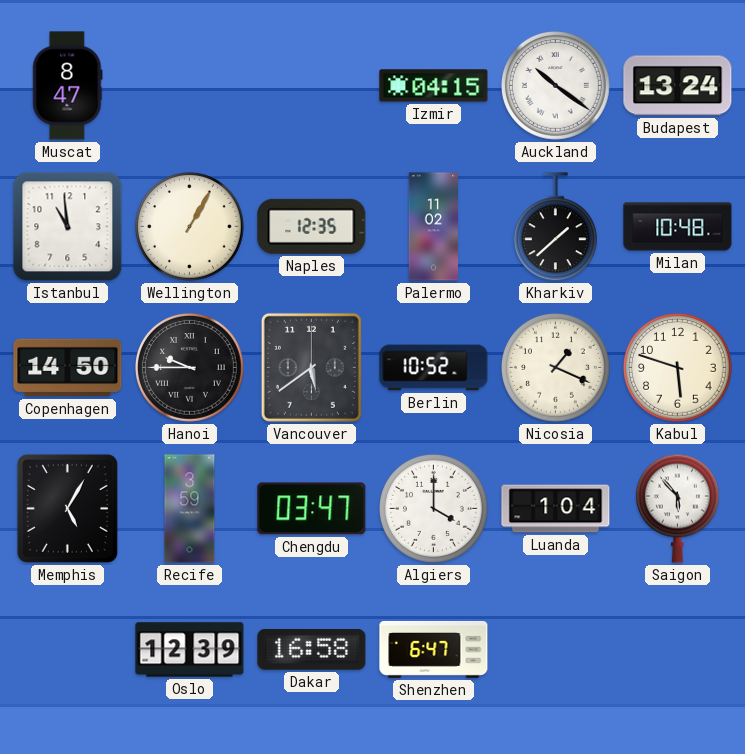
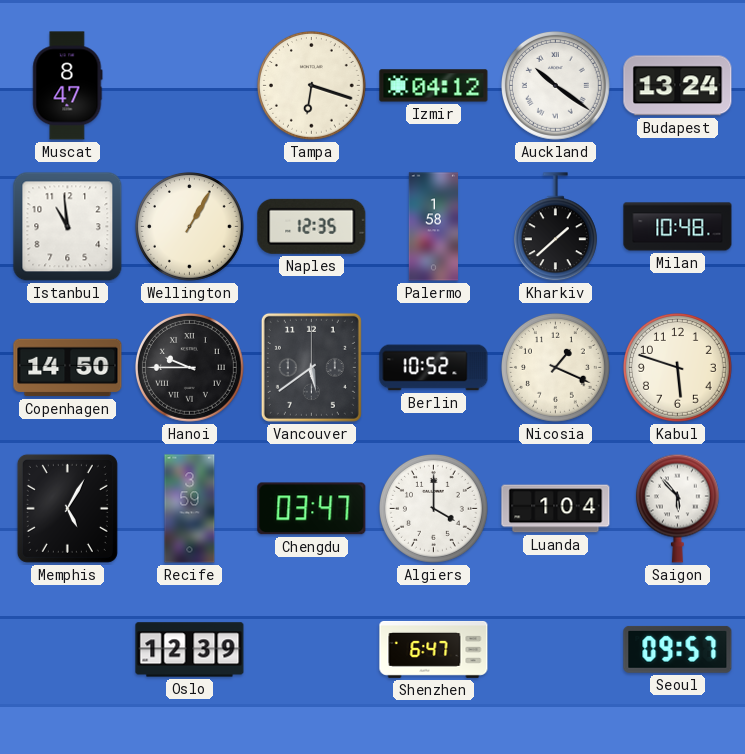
Tampa: none -> 6:18
Izmir: 04:15 -> 04:12
Palermo: 11:02 -> 1:58
Dakar: 16:58 -> none
Seoul: none -> 09:57
